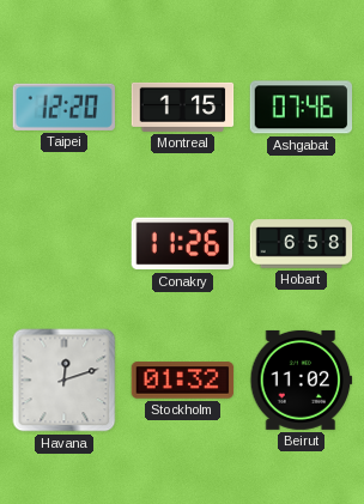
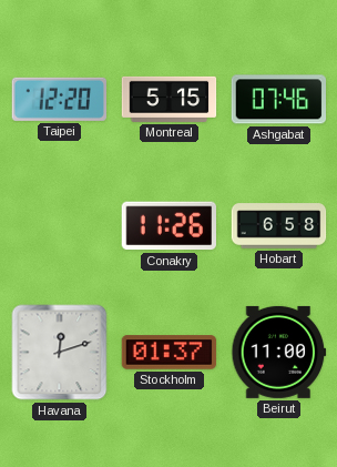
Montreal: 1:15 -> 5:15
Stockholm: 01:32 -> 01:37
Beirut: 11:02 -> 11:00
